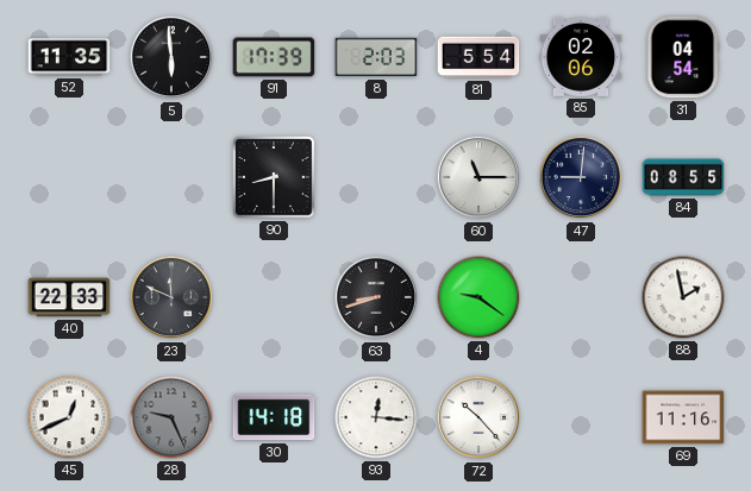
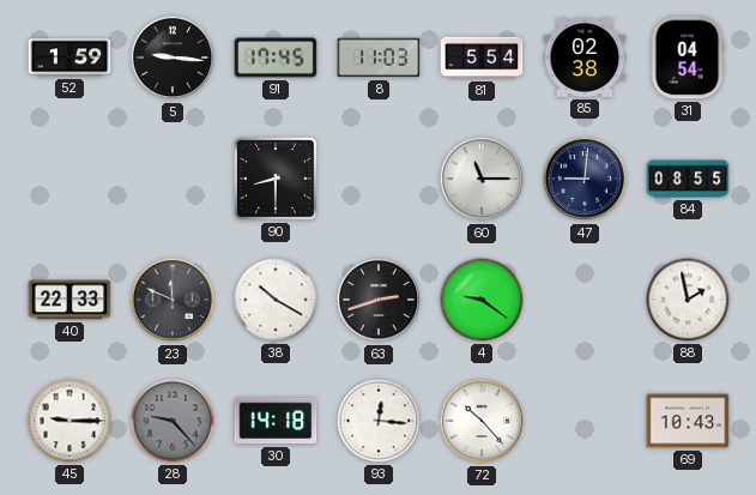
52: 11:35 -> 1:59
5: 5:59 -> 9:16
91: 17:39 -> 17:45
8: 2:03 -> 11:03
85: 02:06 -> 02:38
38: none -> 10:20
63: 8:42 -> 2:42
45: 12:41 -> 9:15
28: 9:26 -> 9:23
69: 11:16 -> 10:43
